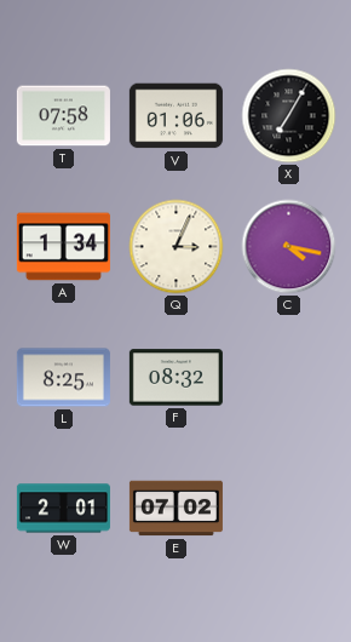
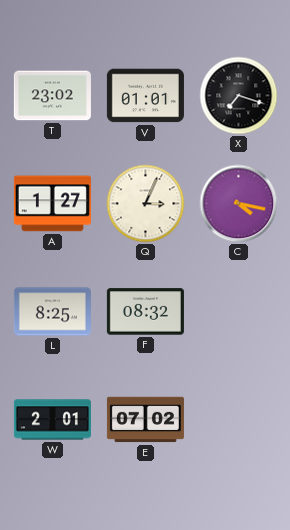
T: 07:58 -> 23:02
V: 01:06 -> 01:01
X: 7:05 -> 7:18
A: 1:34 -> 1:27
